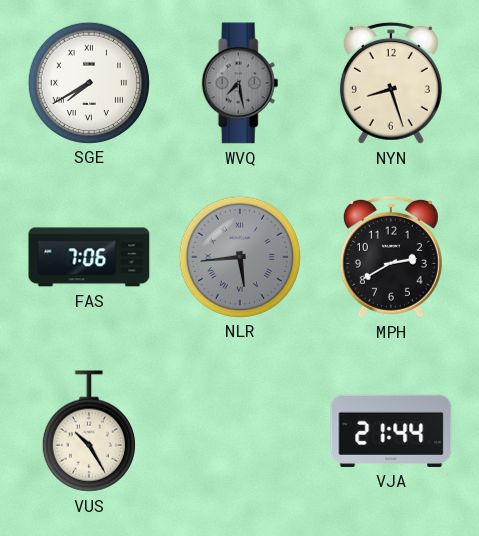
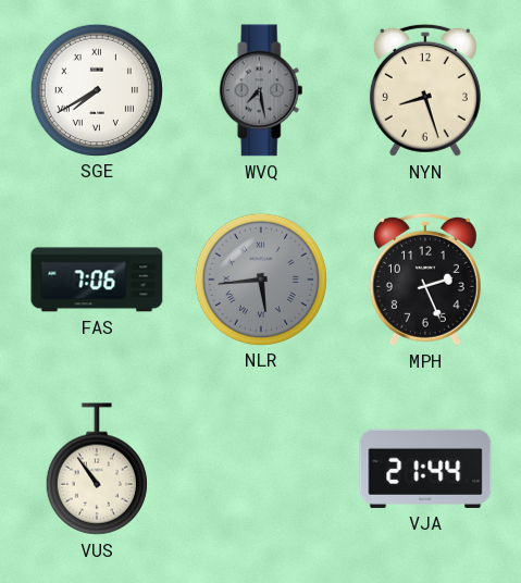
MPH: 2:40 -> 2:26
VUS: 10:25 -> 10:54
